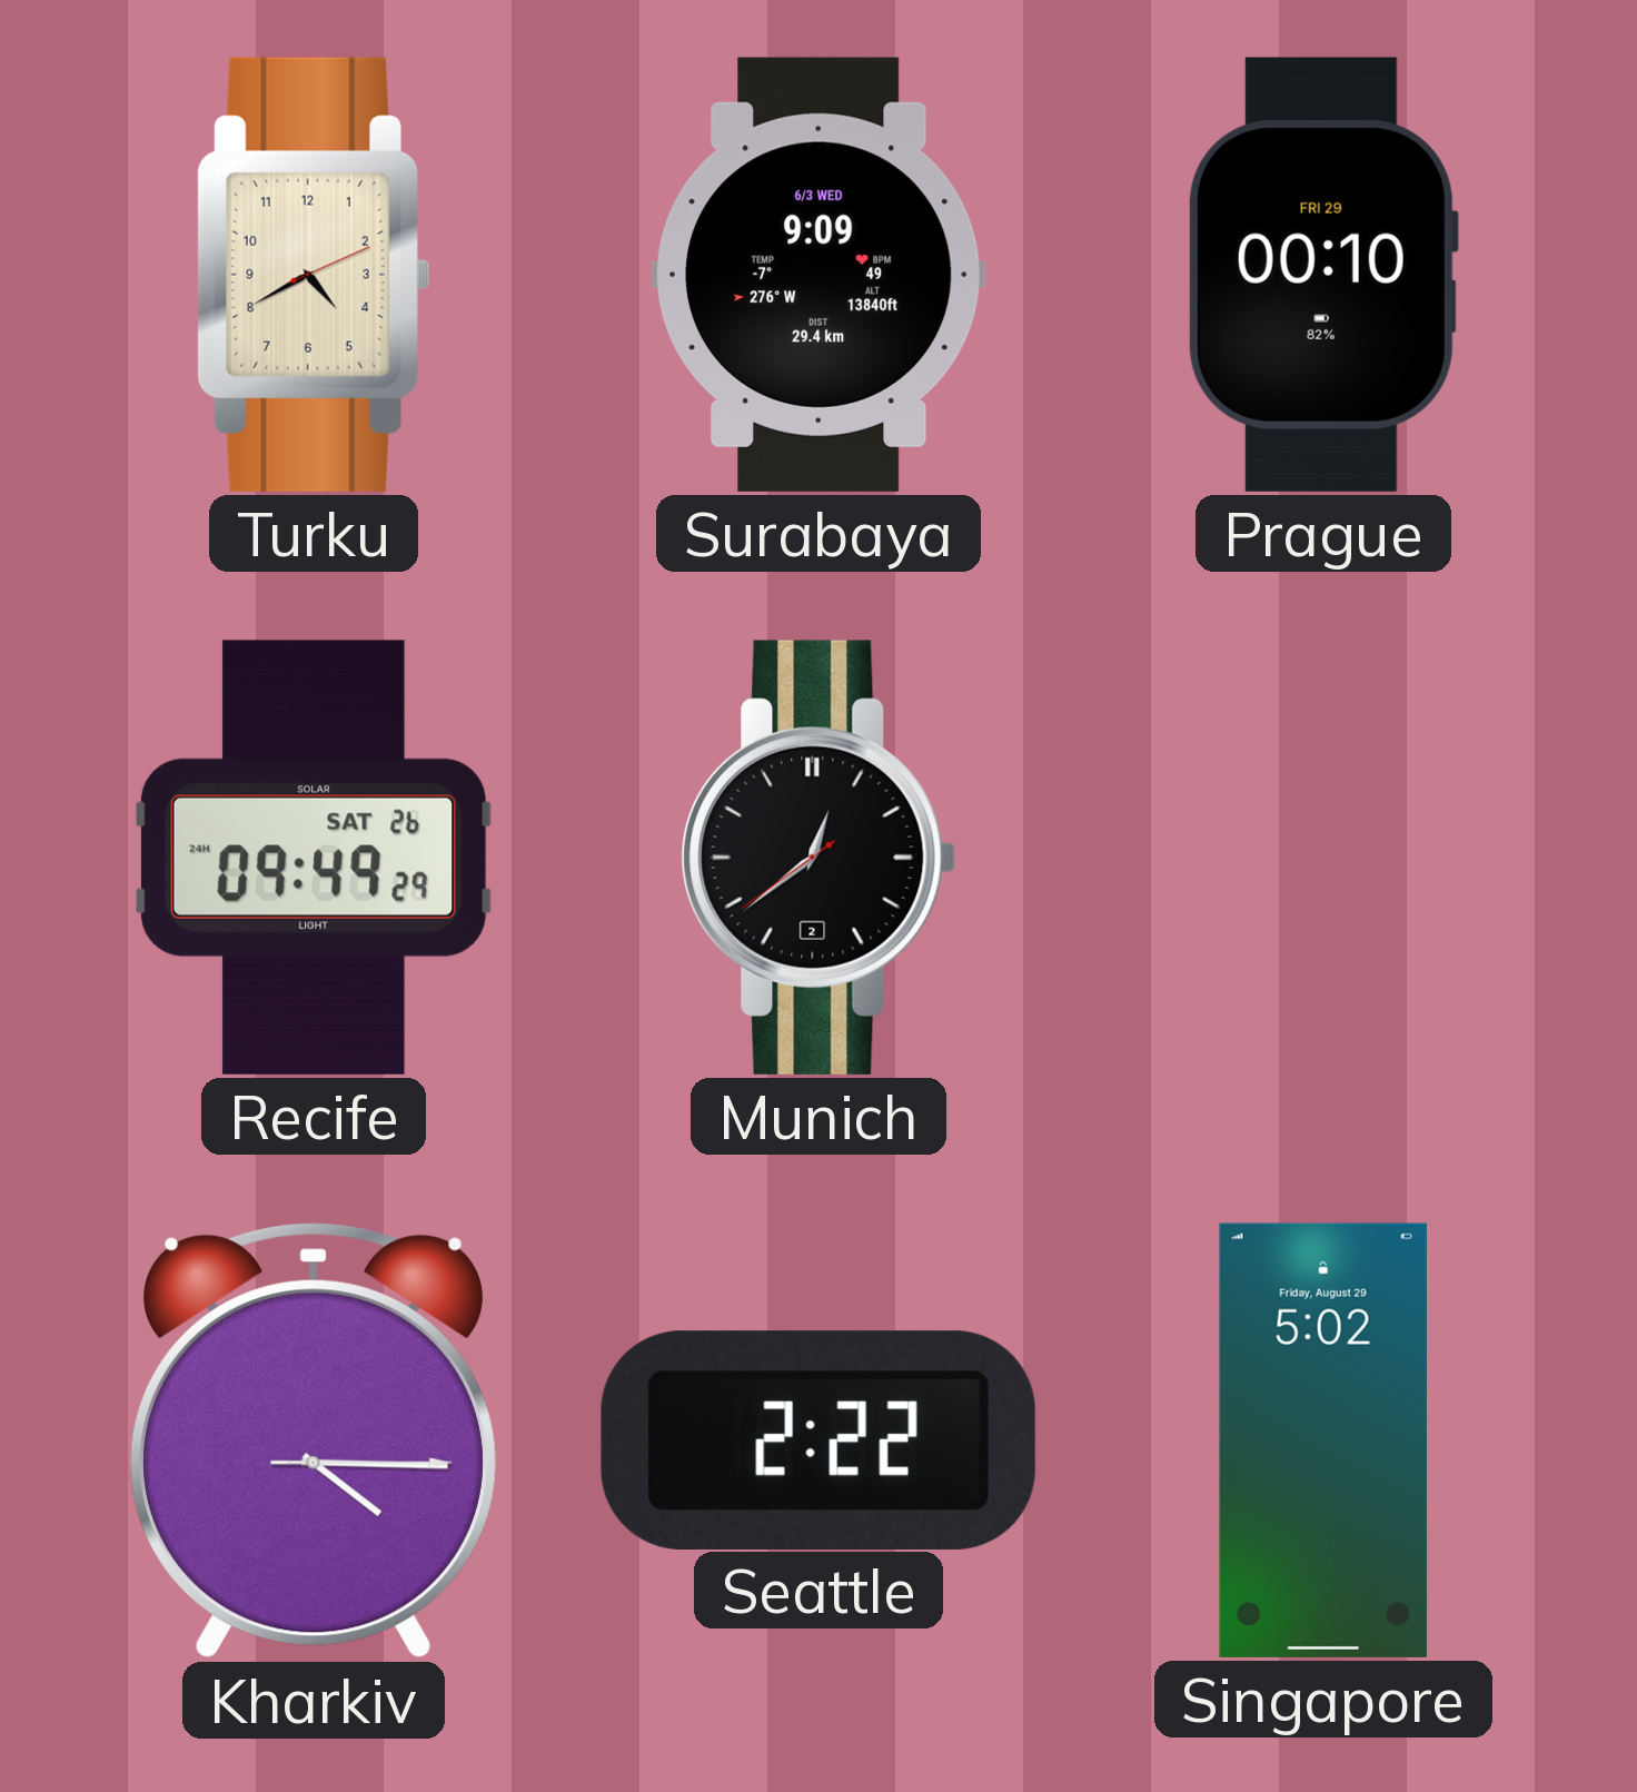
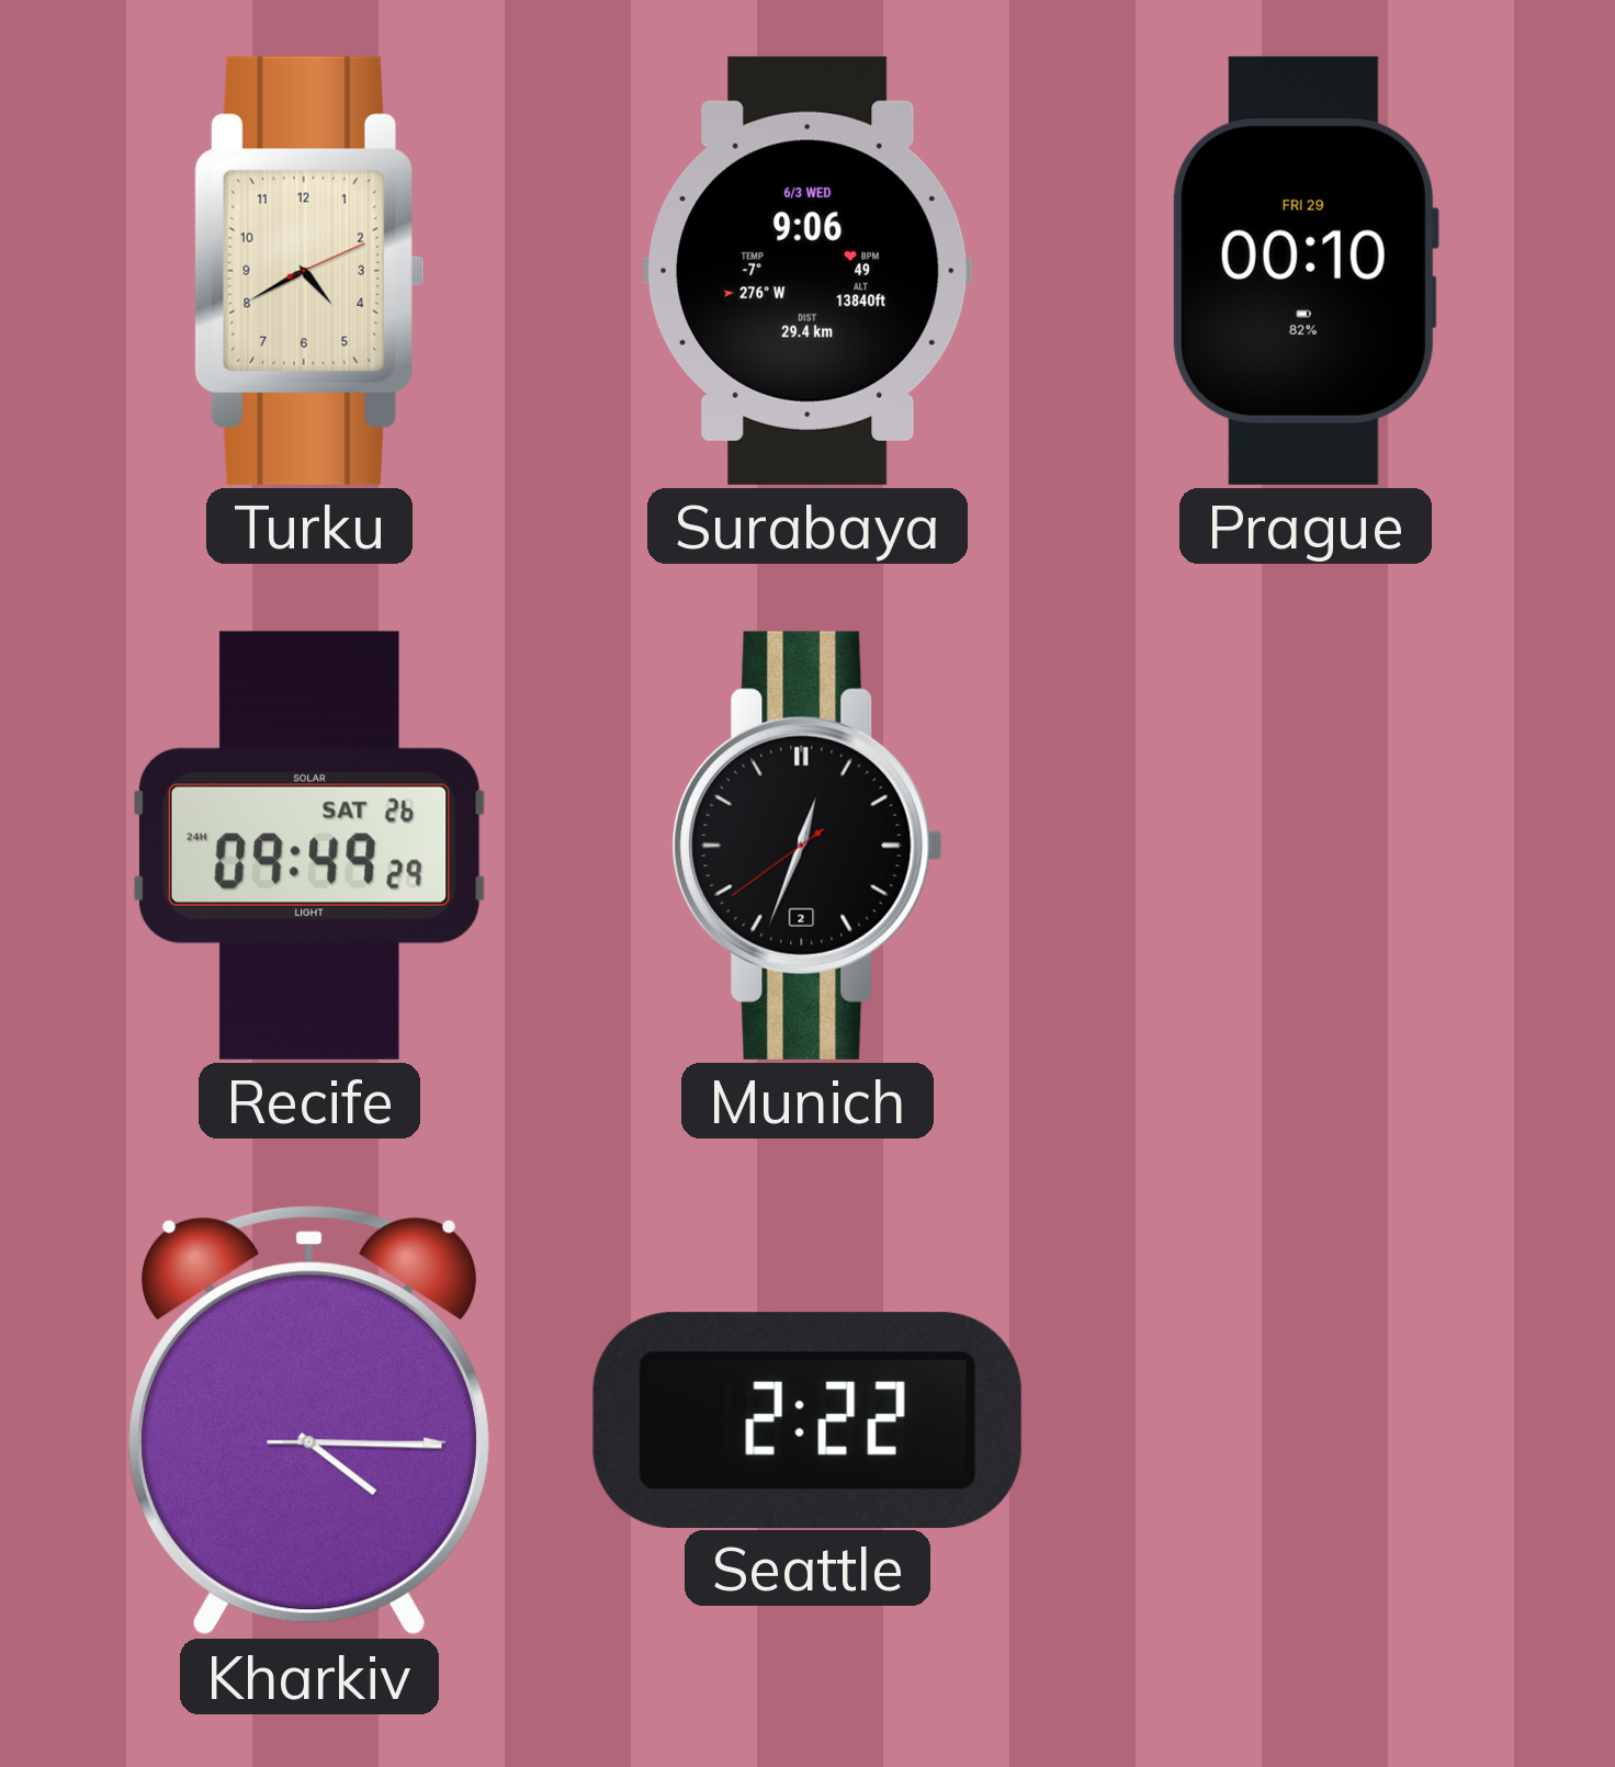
Surabaya: 9:09 -> 9:06
Munich: 12:38 -> 12:33
Singapore: 5:02 -> none
